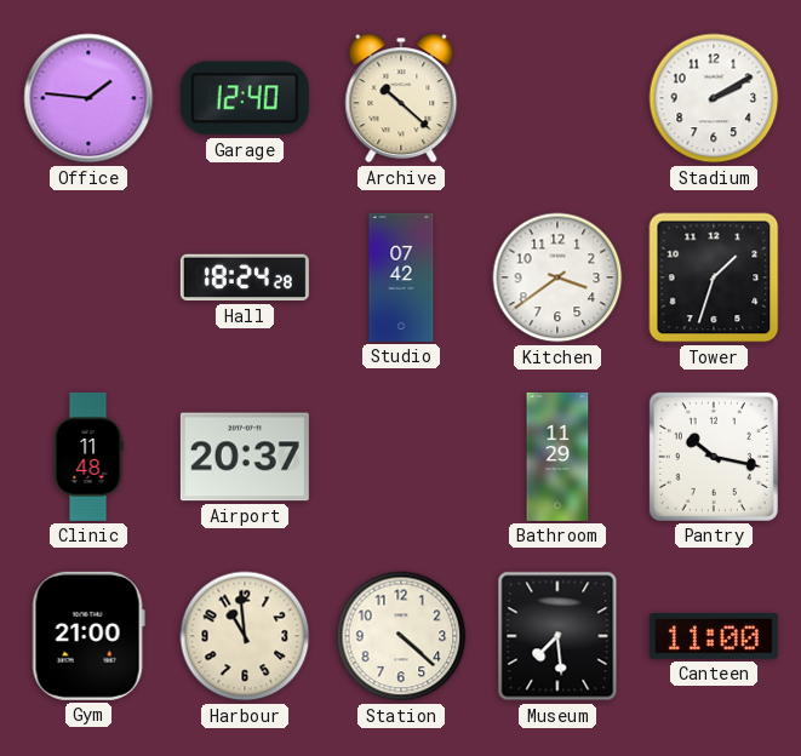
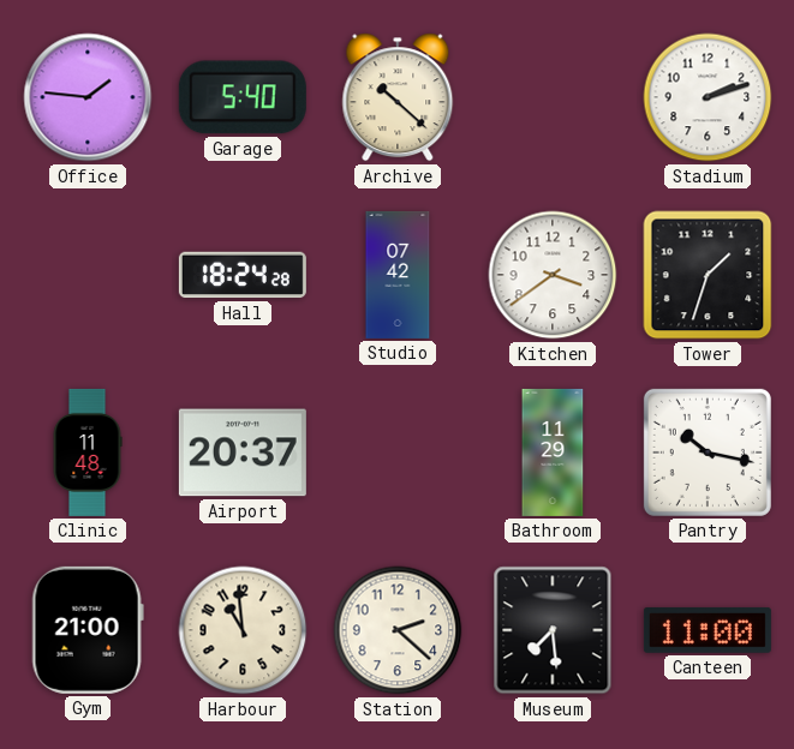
Garage: 12:40 -> 5:40
Stadium: 2:10 -> 2:12
Station: 4:22 -> 2:22
